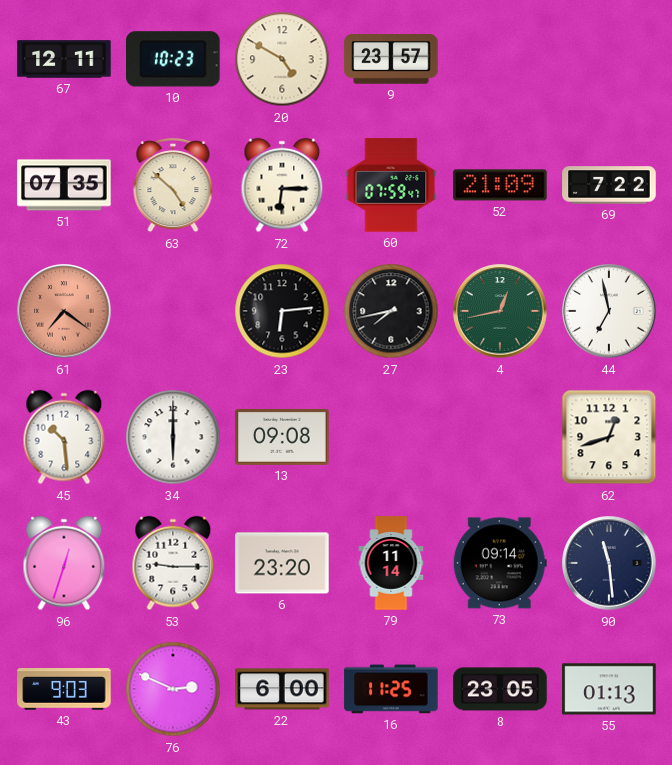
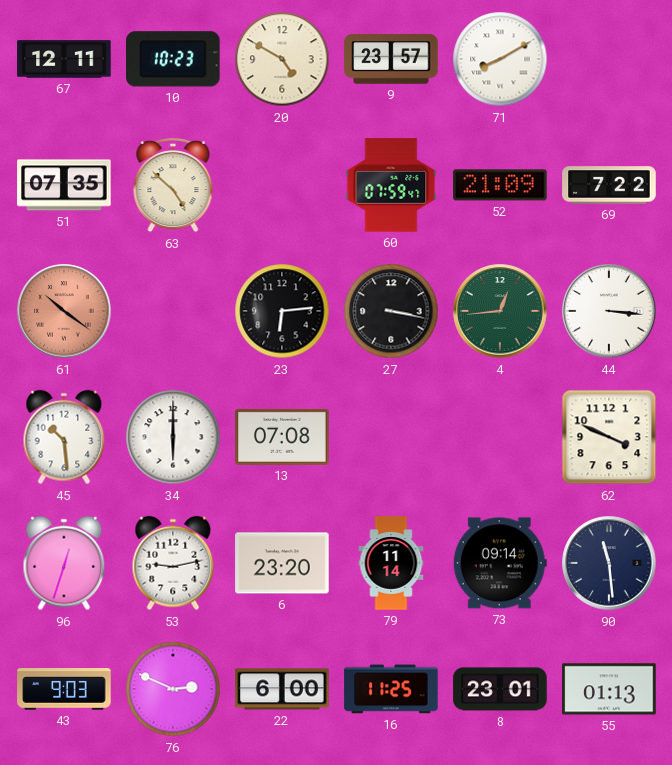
71: none -> 8:10
72: 6:15 -> none
61: 7:21 -> 10:21
27: 7:43 -> 3:17
4: 12:43 -> 12:44
44: 6:58 -> 3:16
13: 09:08 -> 07:08
62: 12:42 -> 3:49
53: 9:15 -> 9:13
8: 23:05 -> 23:01
